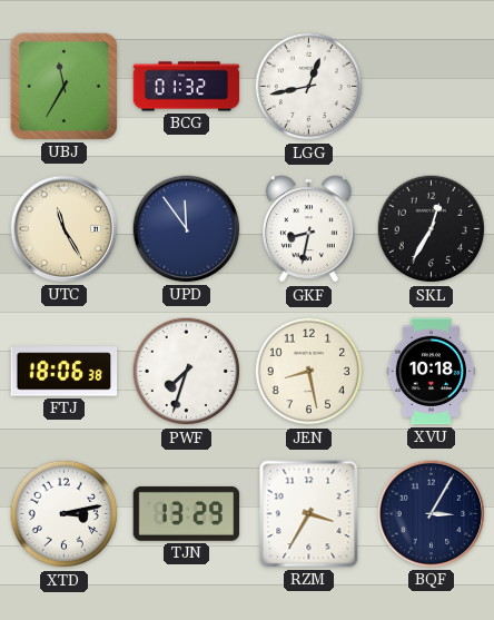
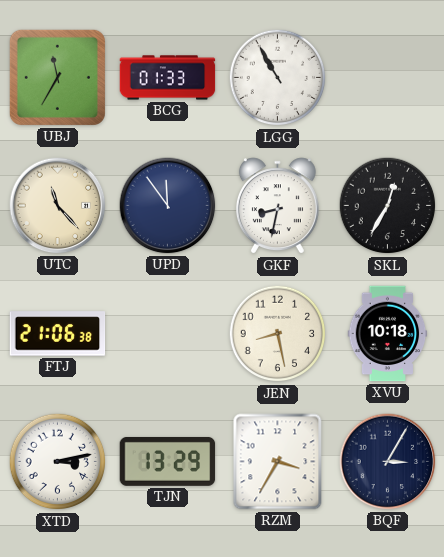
BCG: 01:32 -> 01:33
LGG: 12:43 -> 10:55
UTC: 11:25 -> 11:23
FTJ: 18:06 -> 21:06
PWF: 7:33 -> none
